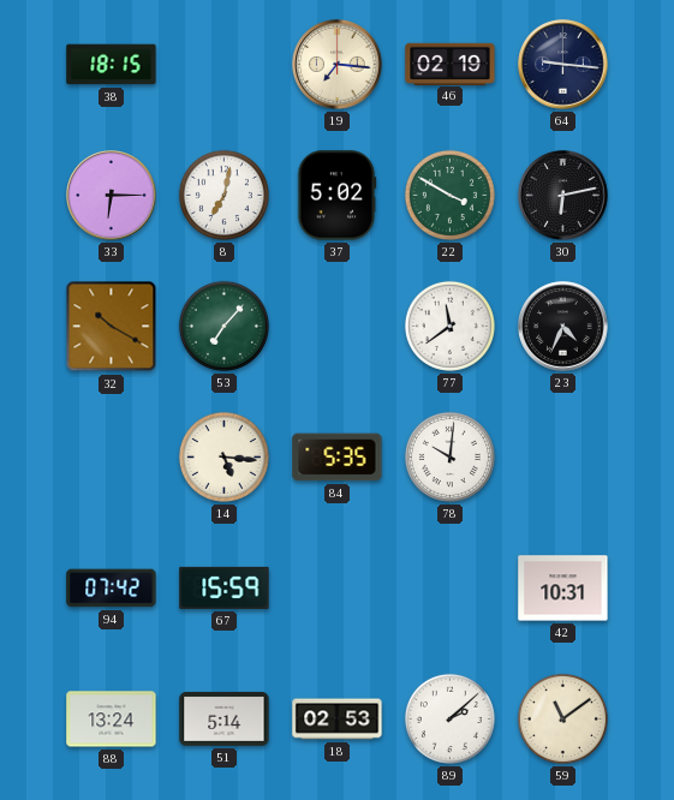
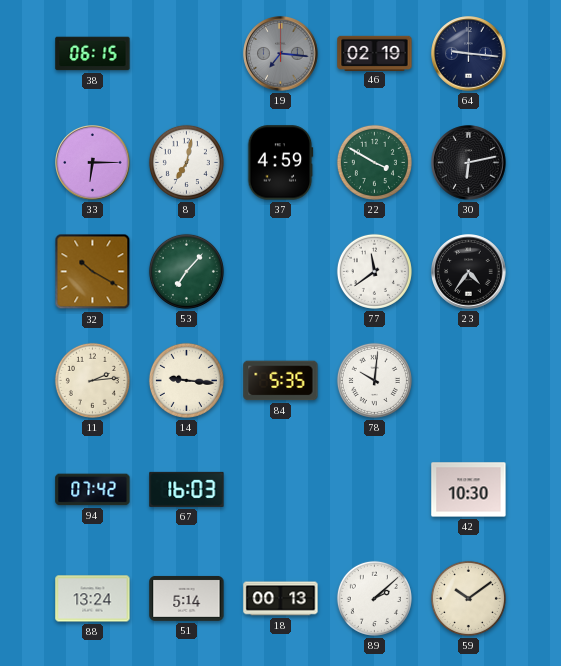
38: 18:15 -> 06:15
19 dial: cream -> grey
37: 5:02 -> 4:59
23: 4:34 -> 4:36
11: none -> 2:14
14: 5:16 -> 9:16
67: 15:59 -> 16:03
42: 10:31 -> 10:30
18: 02:53 -> 00:13
59: 11:09 -> 10:09
